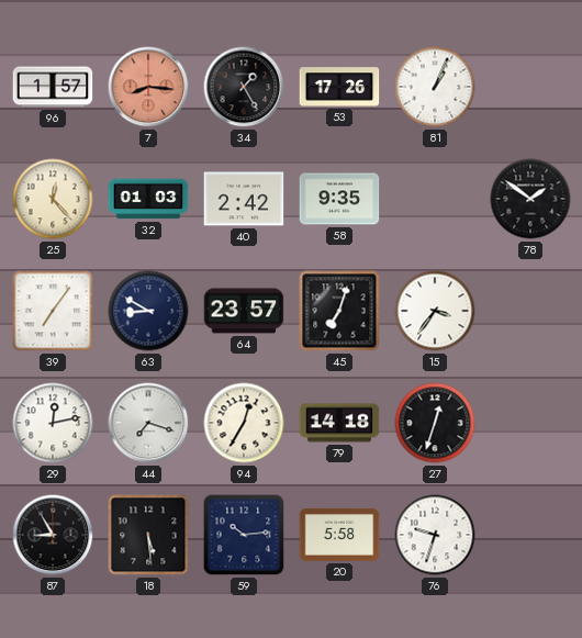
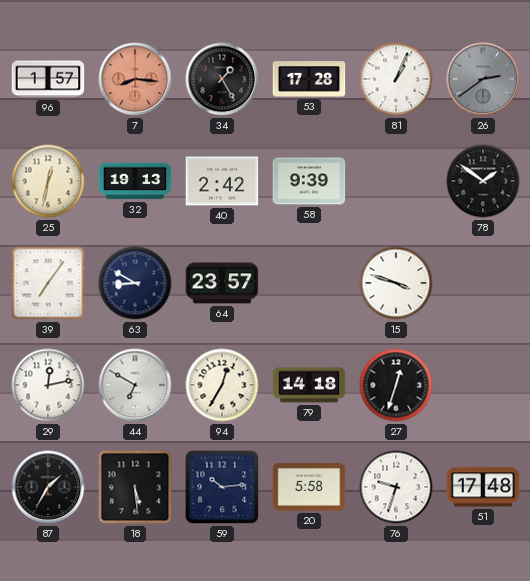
53: 17:26 -> 17:28
26: none -> 2:39
25: 12:23 -> 12:32
32: 01:03 -> 19:13
58: 9:35 -> 9:39
45: 7:03 -> none
15: 3:36 -> 3:48
44: 7:18 -> 6:50
87: 8:55 -> 1:35
51: none -> 17:48
